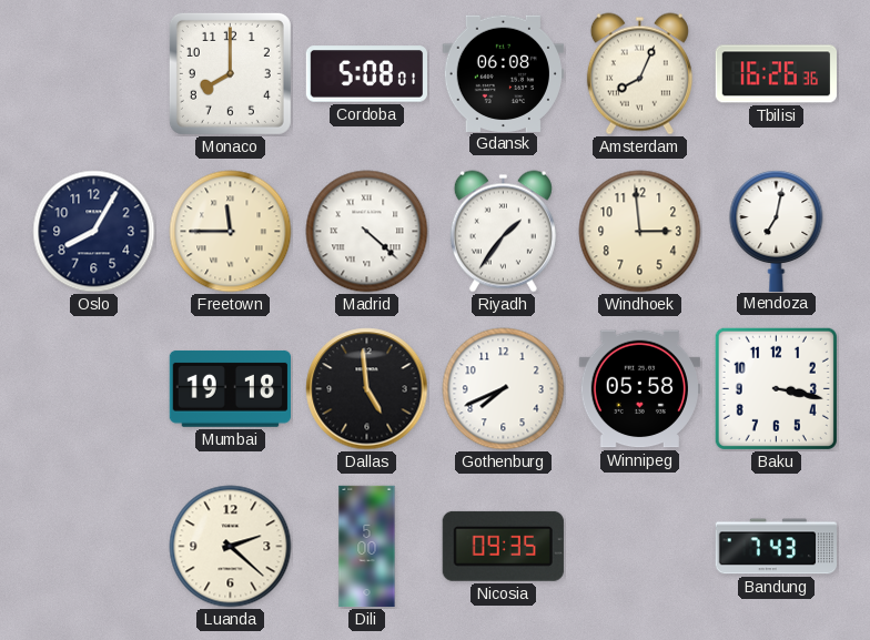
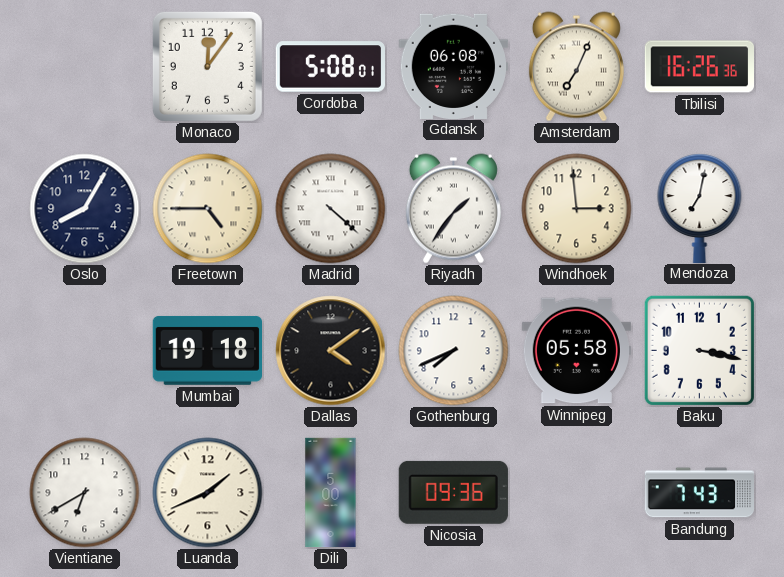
Monaco: 8:00 -> 12:06
Amsterdam: 8:04 -> 7:04
Freetown: 11:45 -> 4:45
Dallas: 4:59 -> 4:09
Vientiane: none -> 6:40
Luanda: 2:22 -> 1:41
Nicosia: 09:35 -> 09:36
